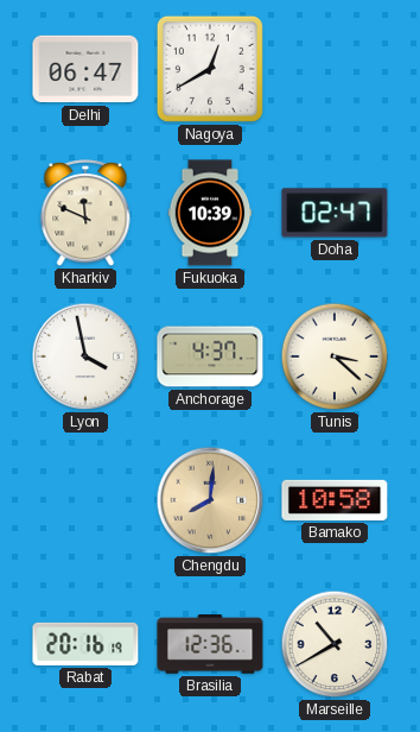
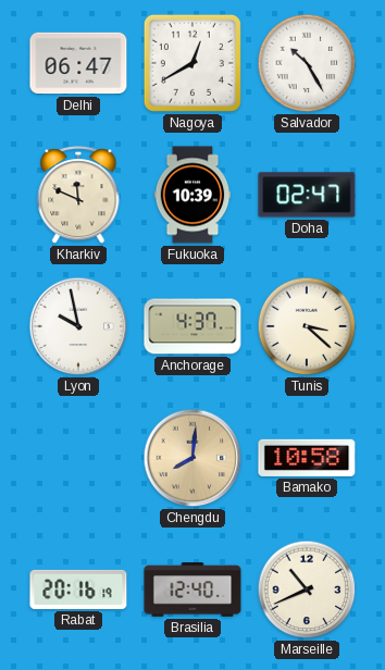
Salvador: none -> 10:25
Lyon: 3:58 -> 9:58
Brasilia: 12:36 -> 12:40
Marseille: 10:40 -> 10:41
